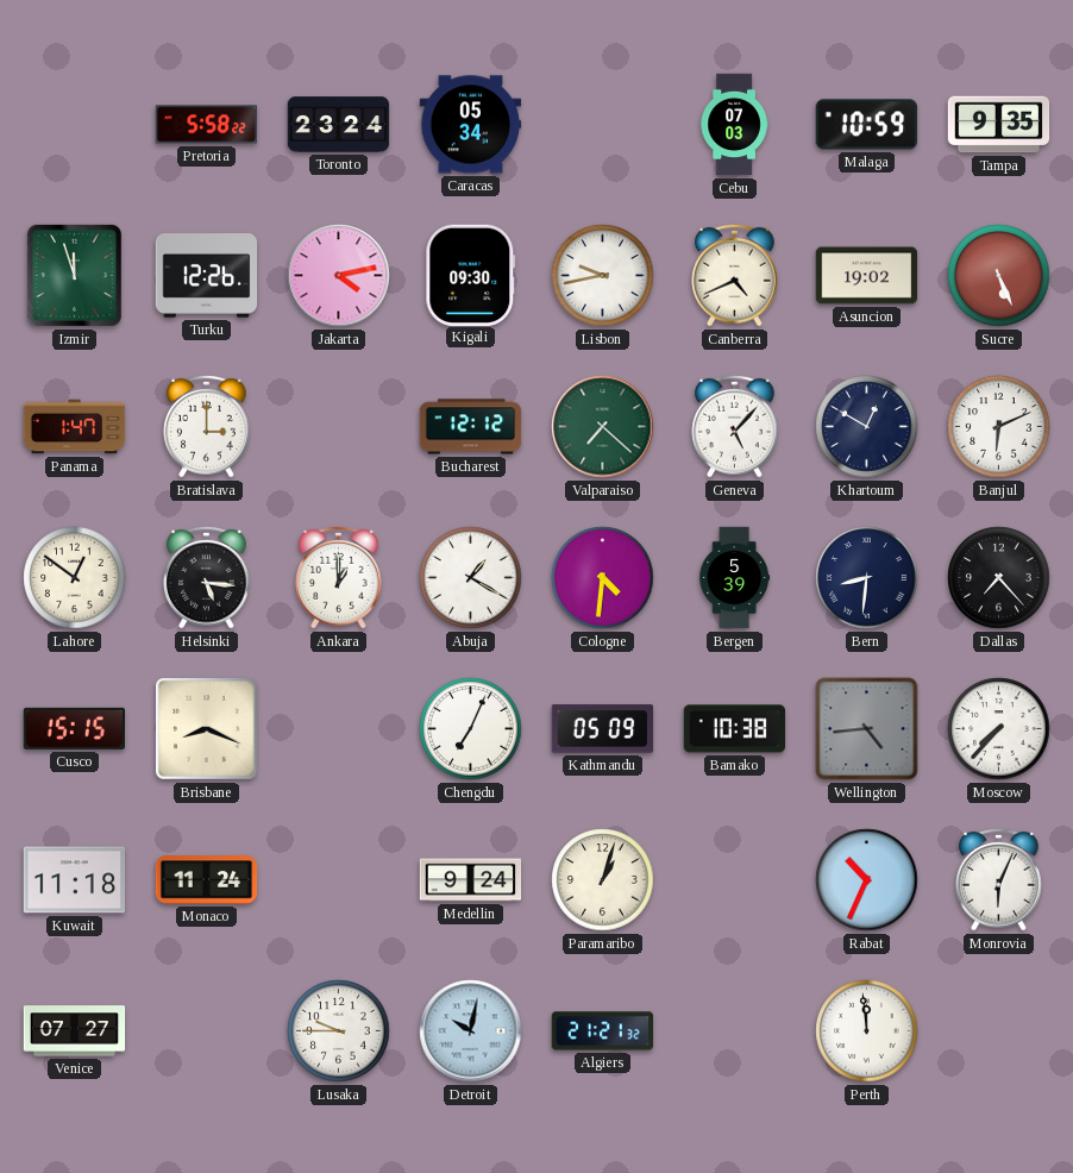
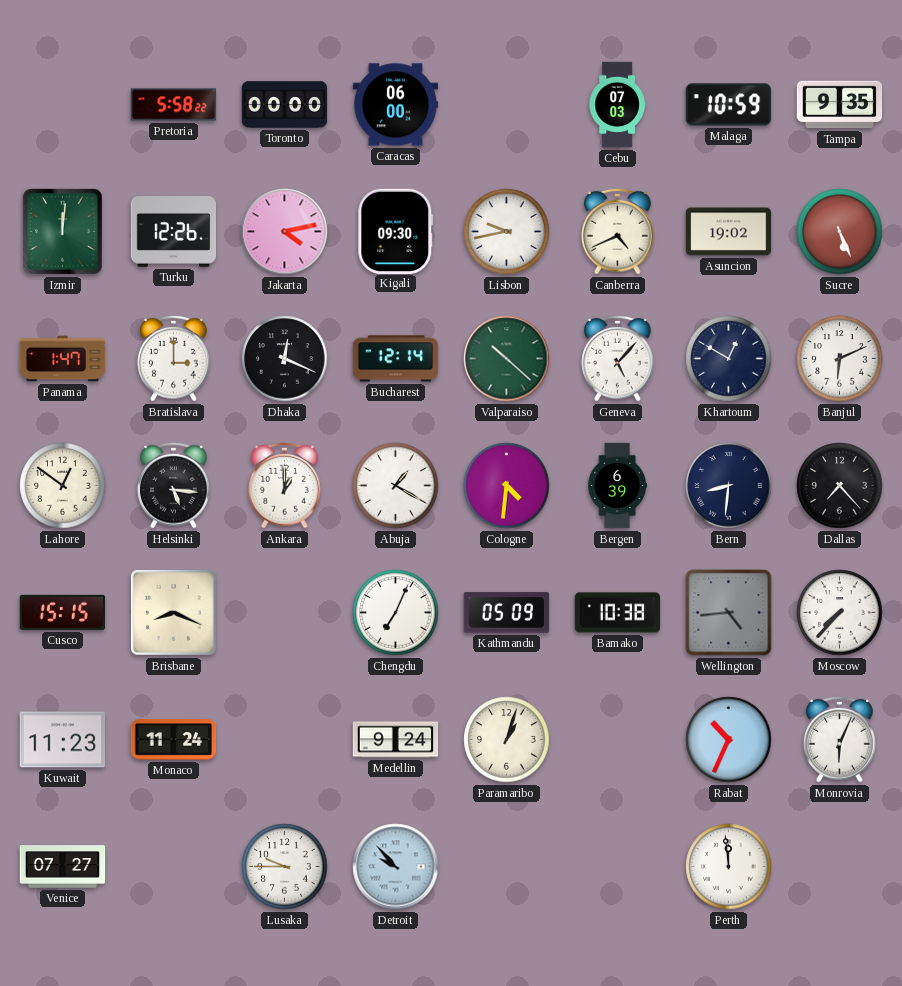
Toronto: 23:24 -> 00:00
Caracas: 05:34 -> 06:00
Izmir: 11:57 -> 12:01
Dhaka: none -> 12:19
Bucharest: 12:12 -> 12:14
Valparaiso: 7:22 -> 10:22
Bergen: 5:39 -> 6:39
Kuwait: 11:18 -> 11:23
Detroit: 10:02 -> 9:53
Algiers: 21:21 -> none
